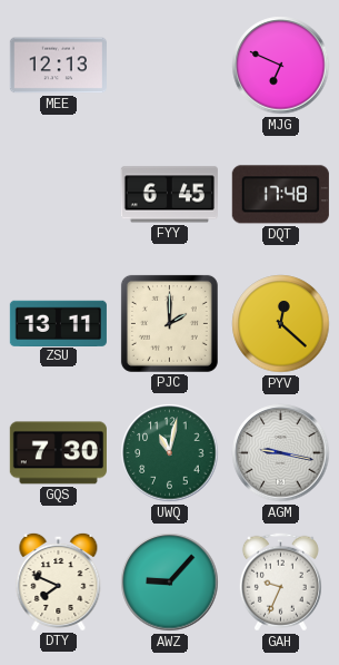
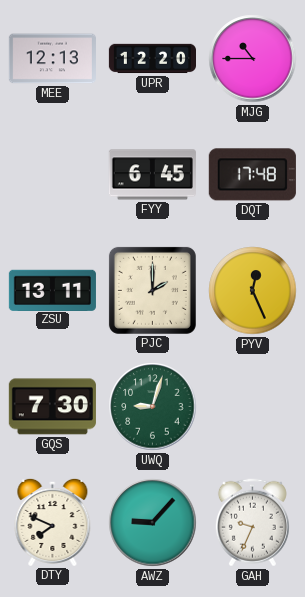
UPR: none -> 12:20
MJG: 6:49 -> 10:45
PYV: 12:22 -> 12:26
UWQ: 11:02 -> 9:03
AGM: 9:17 -> none
